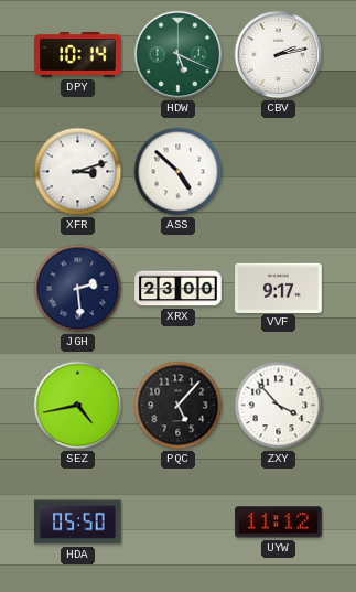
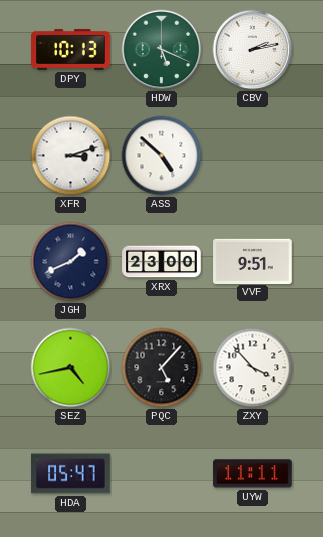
DPY: 10:14 -> 10:13
JGH: 2:29 -> 1:41
VVF: 9:17 -> 9:51
HDA: 05:50 -> 05:47
UYW: 11:12 -> 11:11
